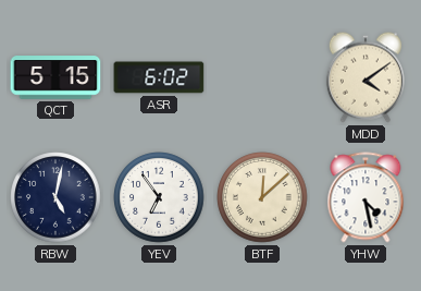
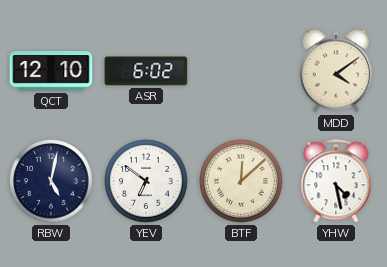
QCT: 5:15 -> 12:10
YEV: 6:54 -> 6:51
